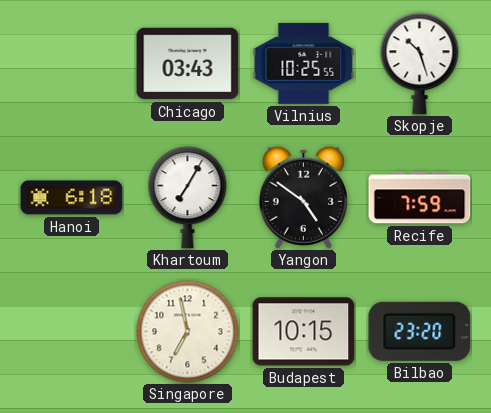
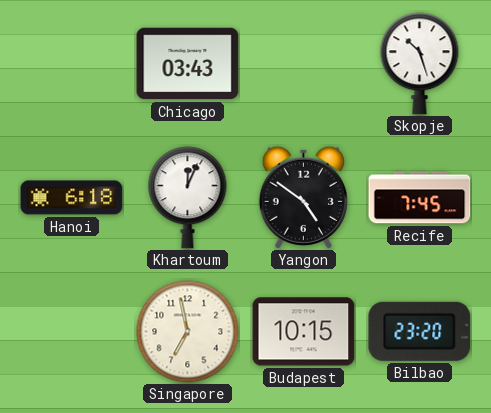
Vilnius: 10:25 -> none
Khartoum: 7:05 -> 12:04
Recife: 7:59 -> 7:45
